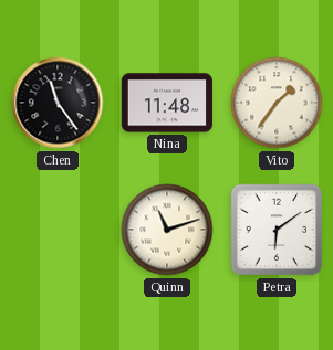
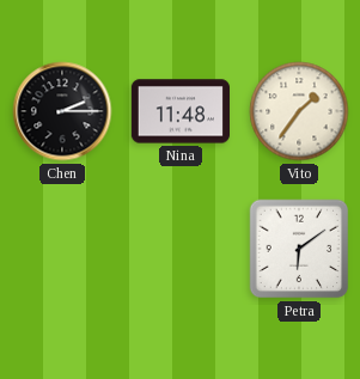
Chen: 11:24 -> 2:15
Quinn: 11:12 -> none
